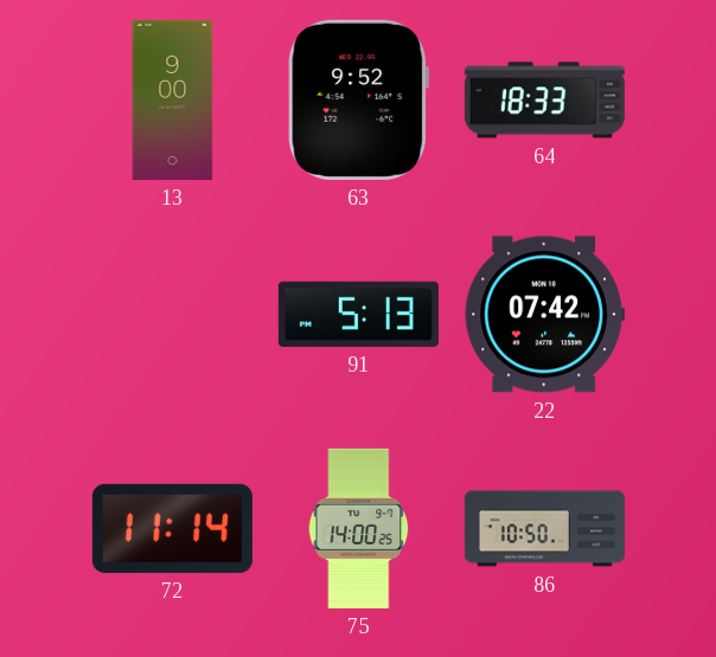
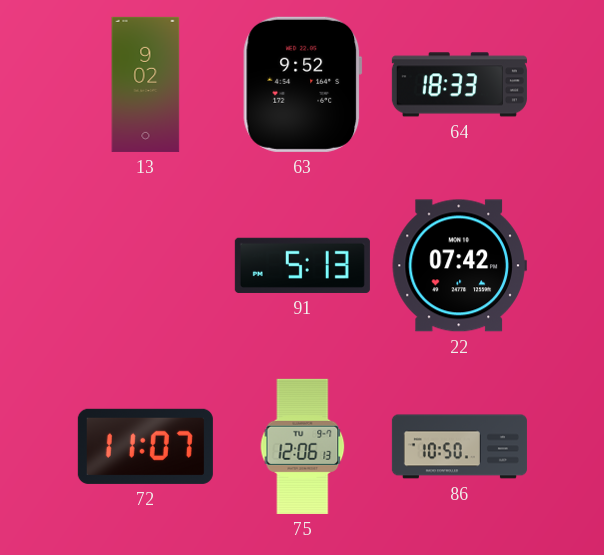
13: 9:00 -> 9:02
72: 11:14 -> 11:07
75: 14:00 -> 12:06
